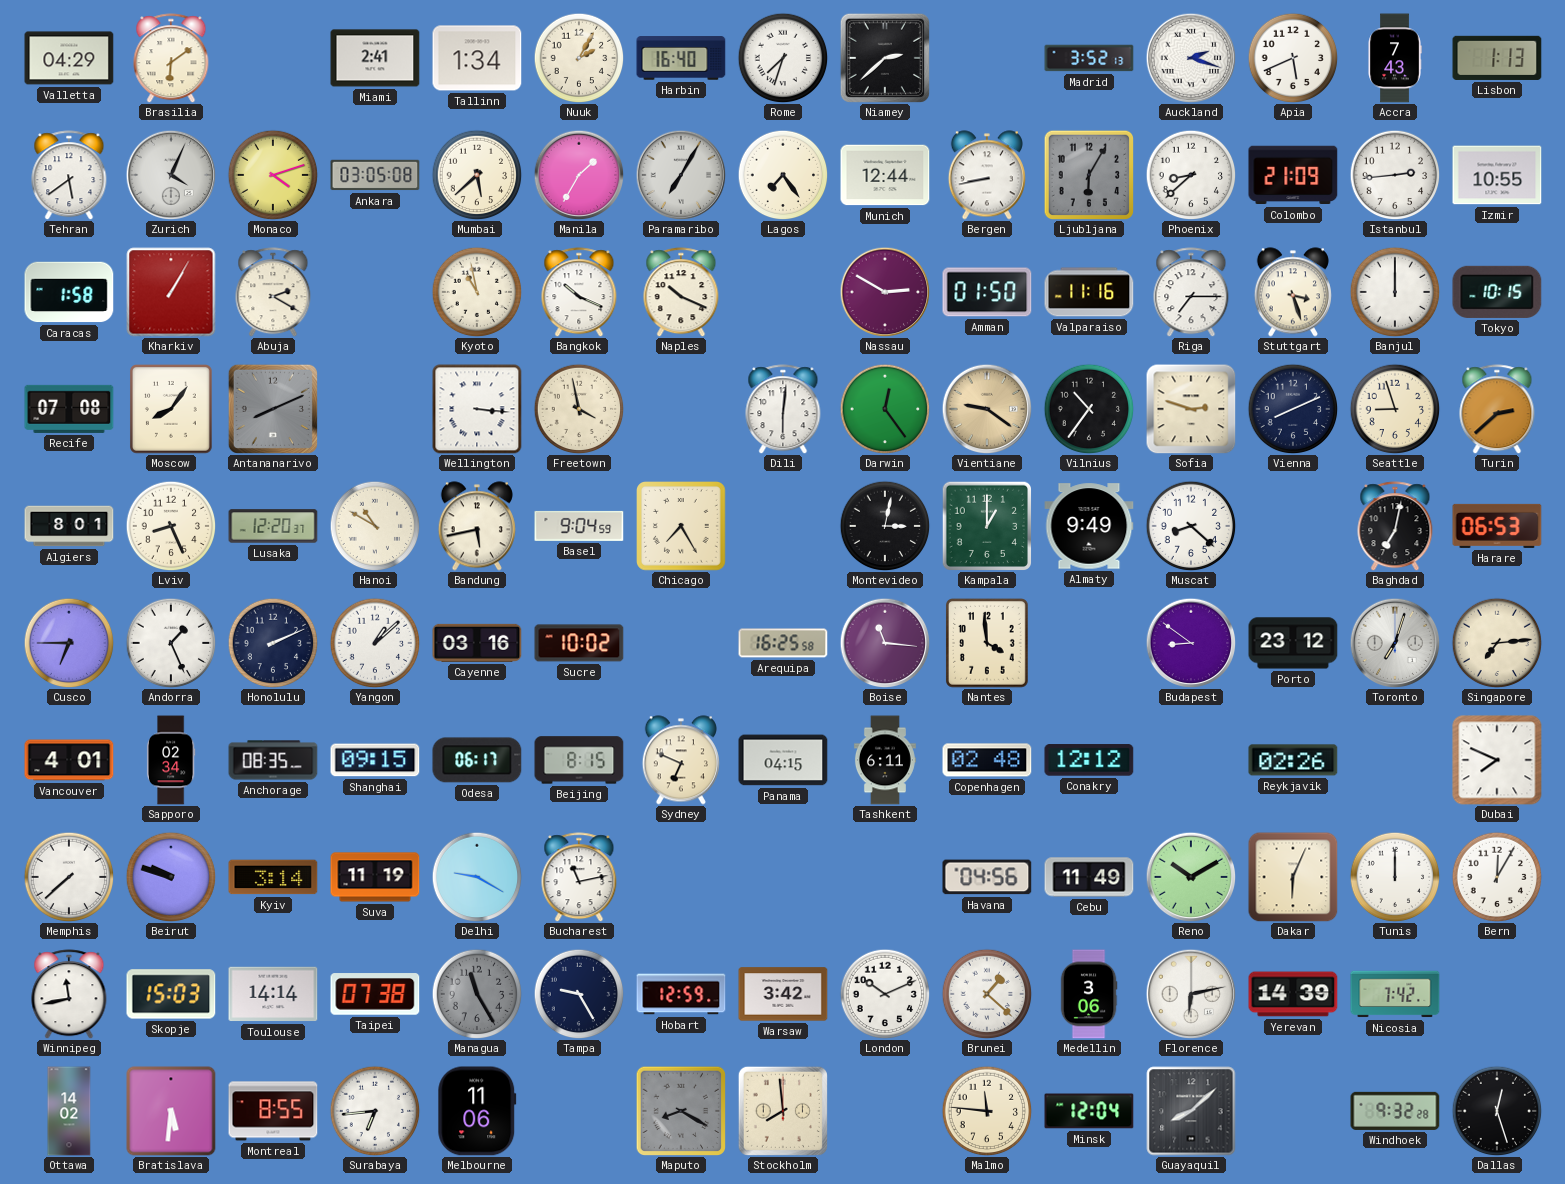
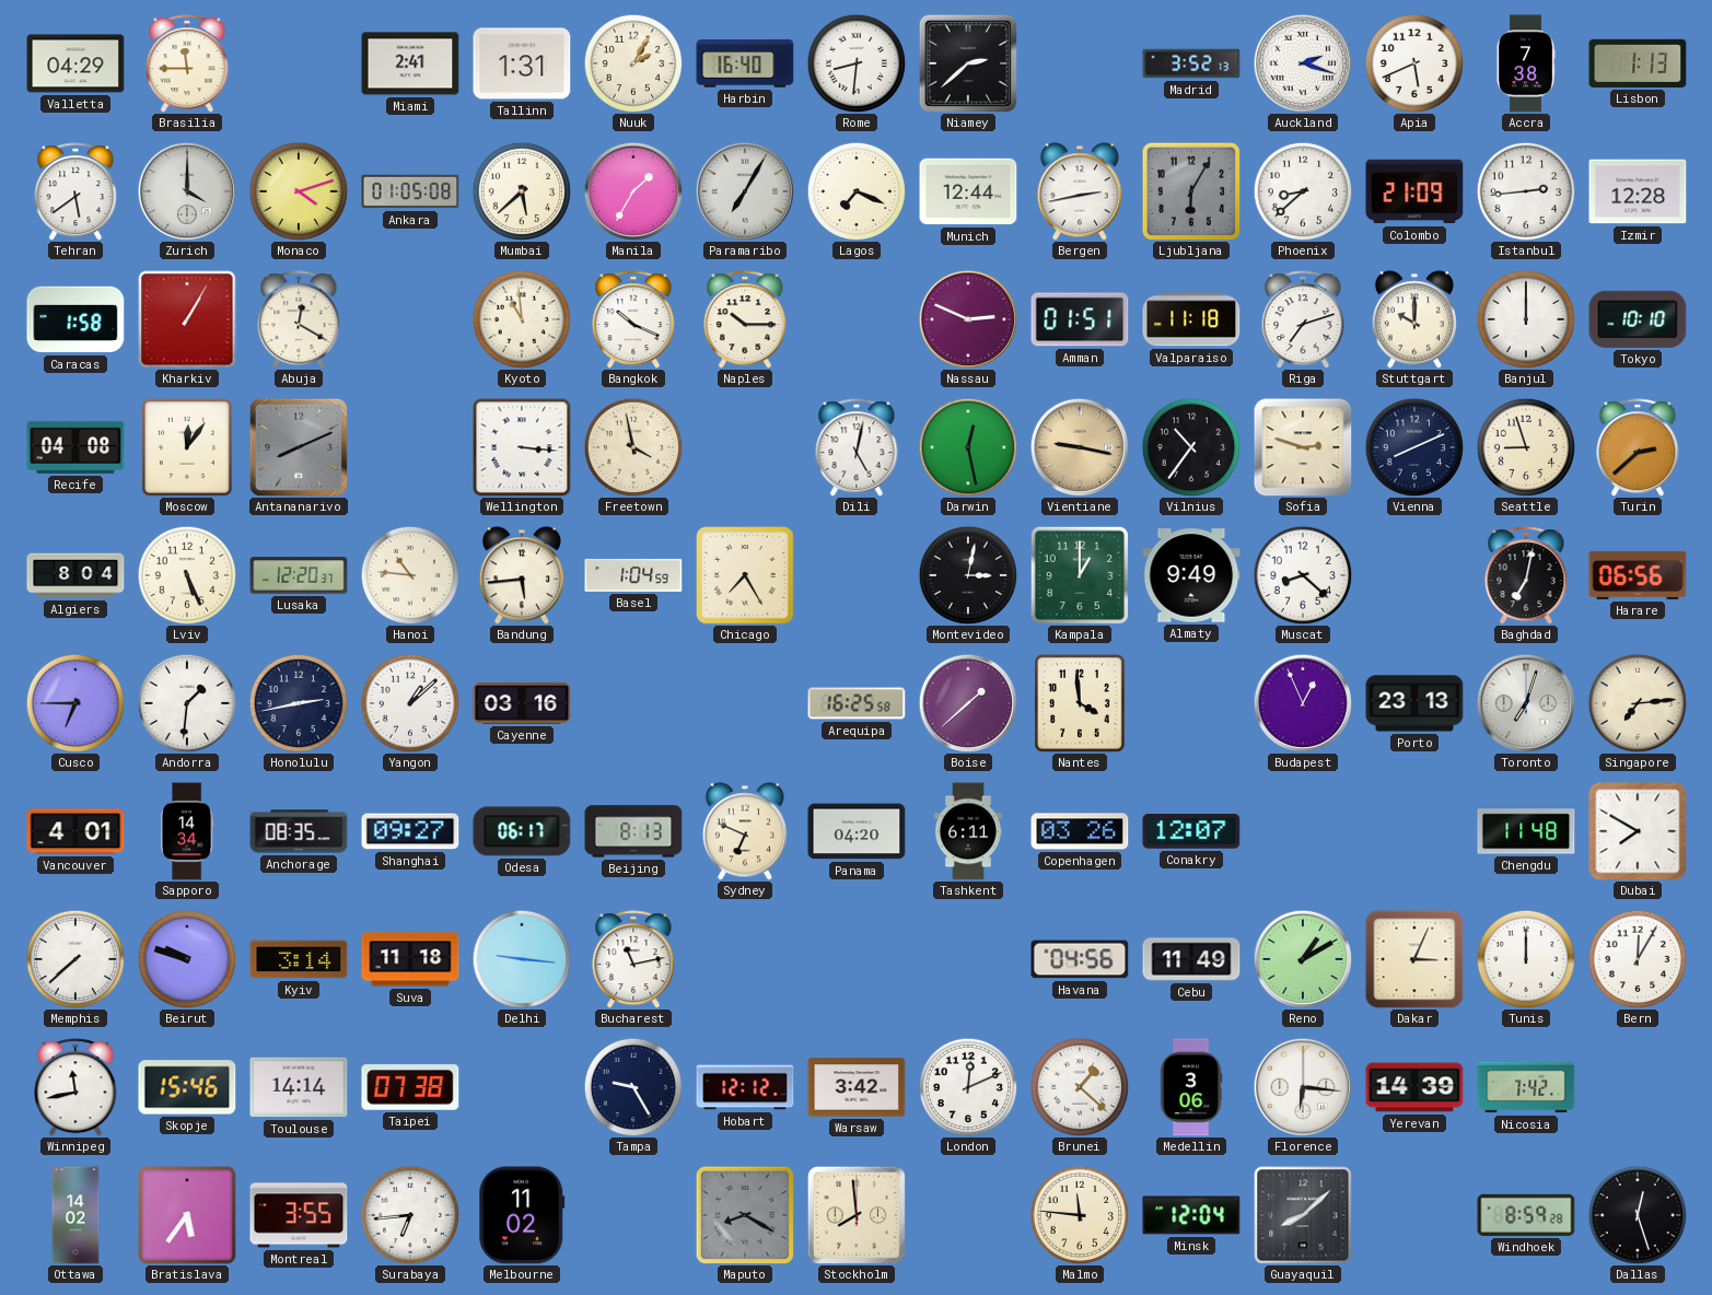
Brasilia: 6:09 -> 11:45
Tallinn: 1:34 -> 1:31
Rome: 7:33 -> 8:31
Accra: 7:43 -> 7:38
Zurich: 4:04 -> 4:00
Ankara: 03:05 -> 01:05
Lagos: 7:24 -> 7:19
Bergen: 8:43 -> 2:43
Izmir: 10:55 -> 12:28
Abuja: 2:20 -> 12:20
Kyoto: 10:58 -> 10:59
Naples: 10:19 -> 10:15
Nassau: 2:50 -> 2:49
Amman: 01:50 -> 01:51
Valparaiso: 11:16 -> 11:18
Riga: 7:15 -> 7:12
Stuttgart: 3:27 -> 10:00
Tokyo: 10:15 -> 10:10
Recife: 07:08 -> 04:08
Moscow: 8:06 -> 12:06
Dili: 6:01 -> 5:02
Darwin: 12:24 -> 12:28
Vientiane: 9:21 -> 9:17
Algiers: 8:01 -> 8:04
Lviv: 8:26 -> 5:26
Hanoi: 10:50 -> 10:46
Bandung: 5:43 -> 5:44
Basel: 9:04 -> 1:04
Harare: 06:53 -> 06:56
Andorra: 1:26 -> 1:31
Honolulu: 2:11 -> 2:43
Sucre: 10:02 -> none
Boise: 11:16 -> 1:38
Budapest: 8:51 -> 12:56
Porto: 23:12 -> 23:13
Sapporo: 02:34 -> 14:34
Shanghai: 09:15 -> 09:27
Beijing: 8:15 -> 8:13
Panama: 04:15 -> 04:20
Copenhagen: 02:48 -> 03:26
Conakry: 12:12 -> 12:07
Reykjavik: 02:26 -> none
Chengdu: none -> 11:48
Dubai: 7:49 -> 7:50
Suva: 11:19 -> 11:18
Delhi: 9:20 -> 9:16
Reno: 10:10 -> 1:10
Dakar: 6:04 -> 3:04
Skopje: 15:03 -> 15:46
Managua: 11:25 -> none
Hobart: 12:59 -> 12:12
London: 10:11 -> 12:11
Florence: 6:13 -> 6:16
Bratislava: 5:31 -> 5:36
Montreal: 8:55 -> 3:55
Melbourne: 11:06 -> 11:02
Windhoek: 9:32 -> 8:59
